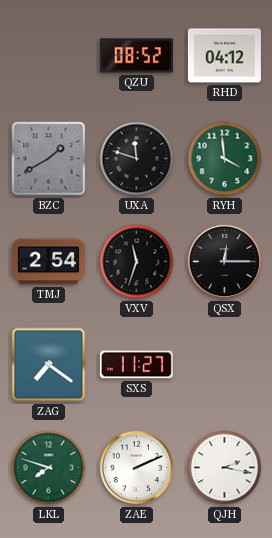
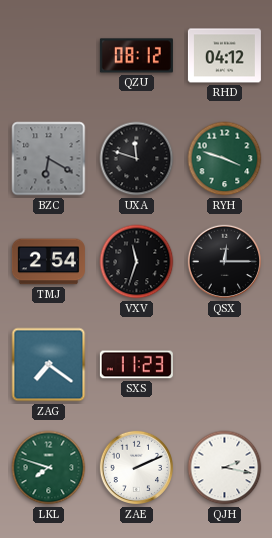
QZU: 08:52 -> 08:12
BZC: 1:40 -> 6:20
RYH: 3:59 -> 3:48
SXS: 11:27 -> 11:23
